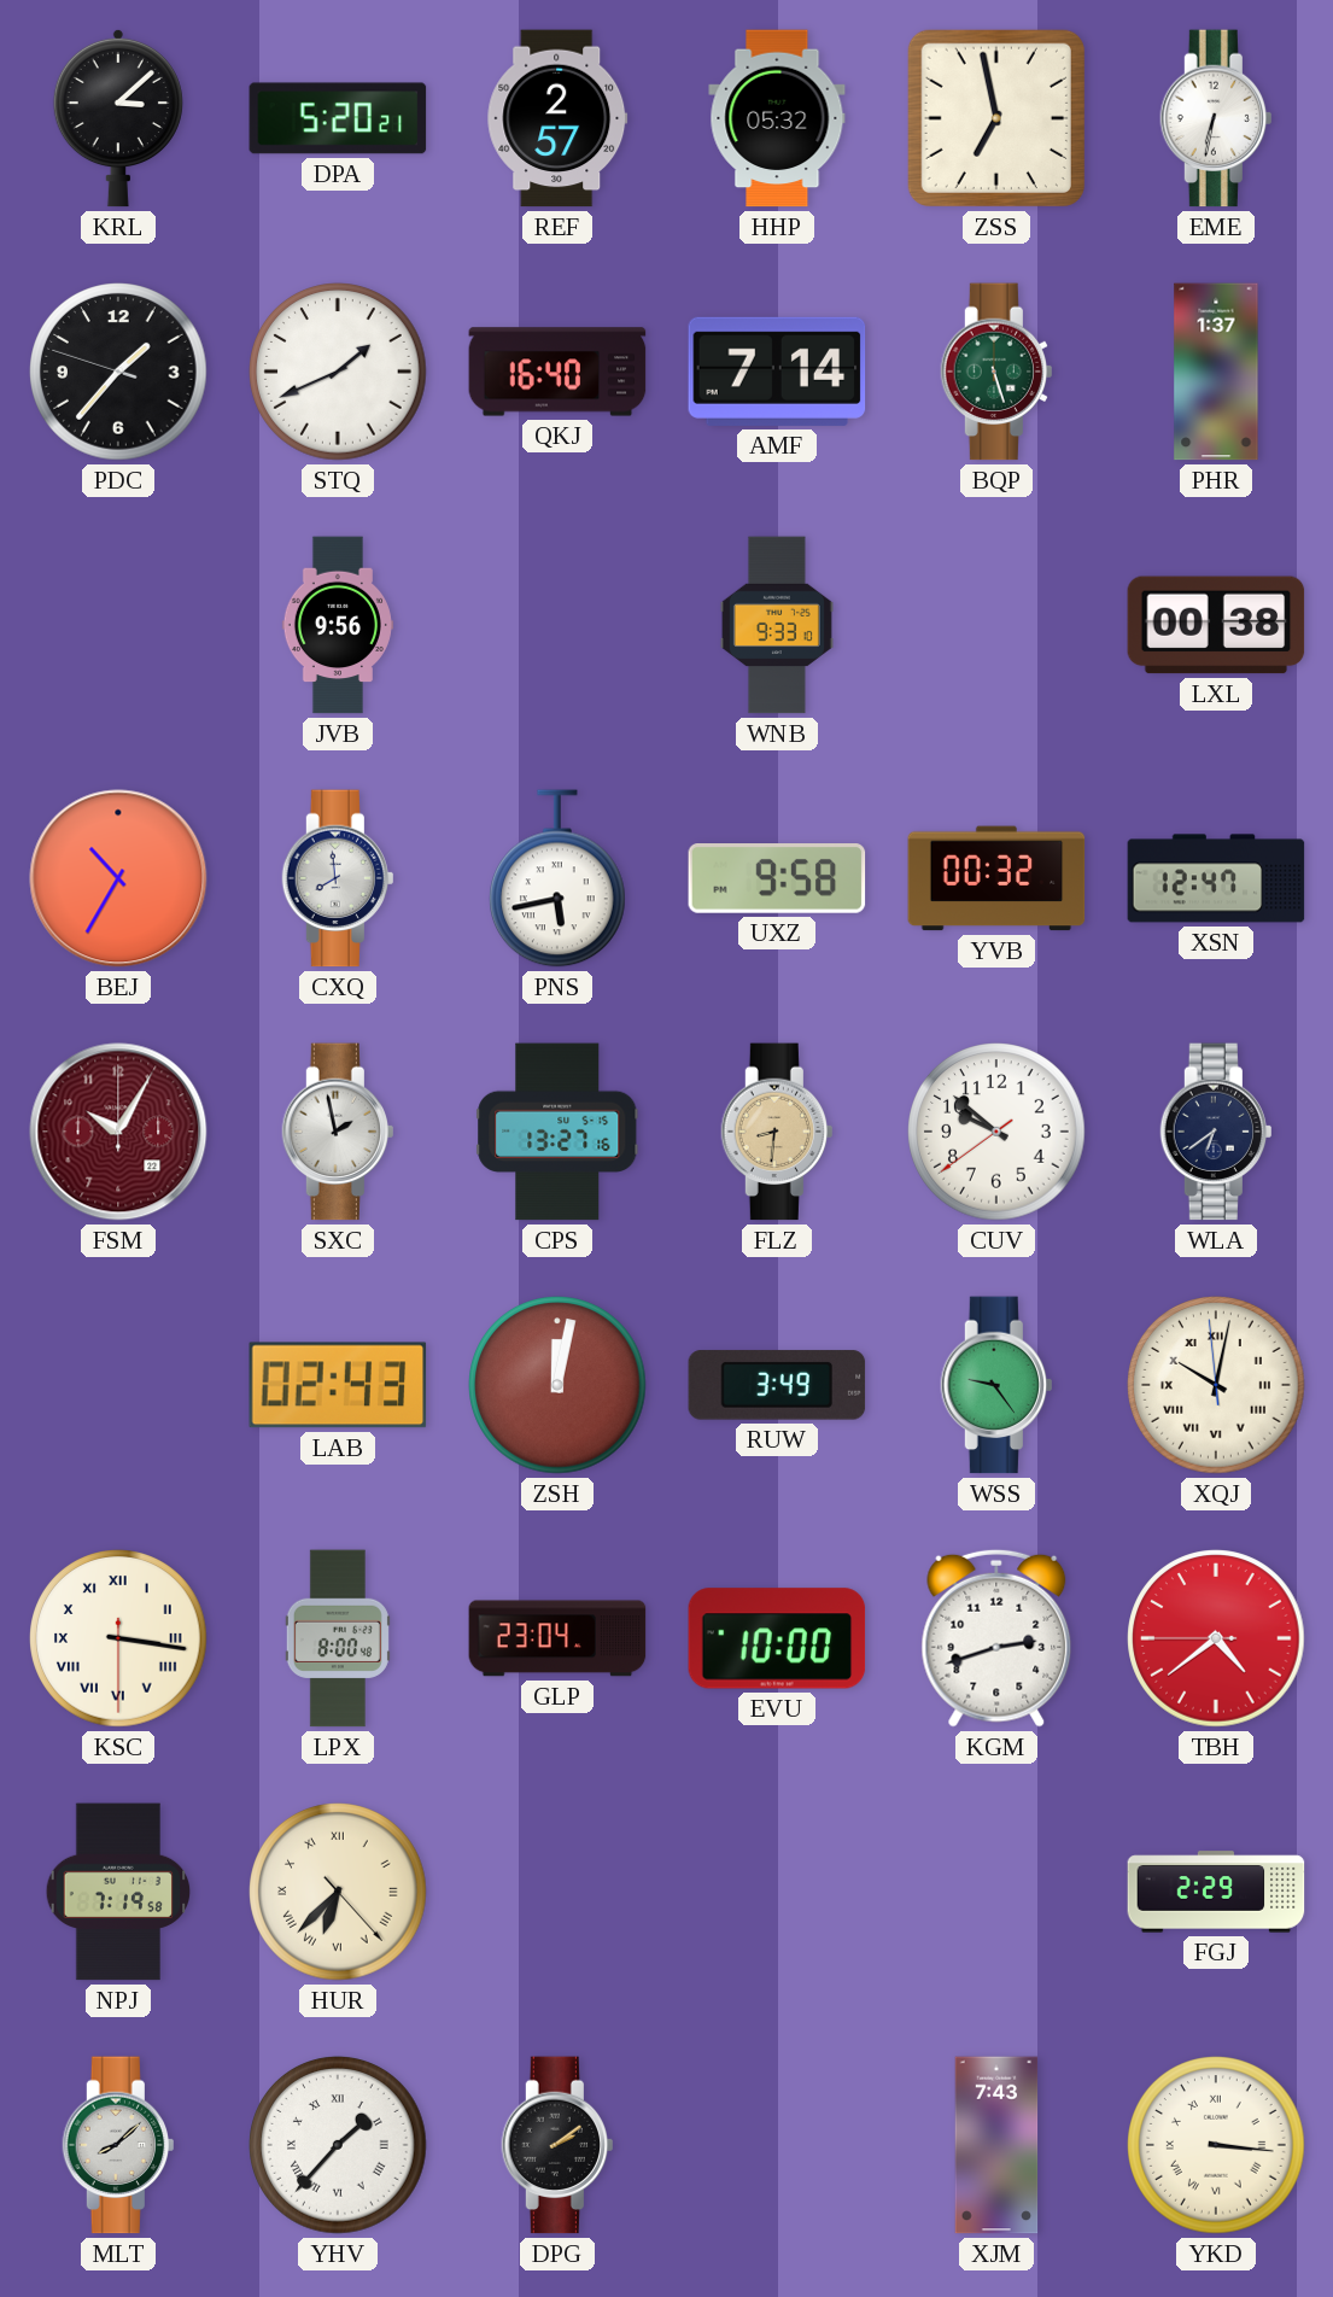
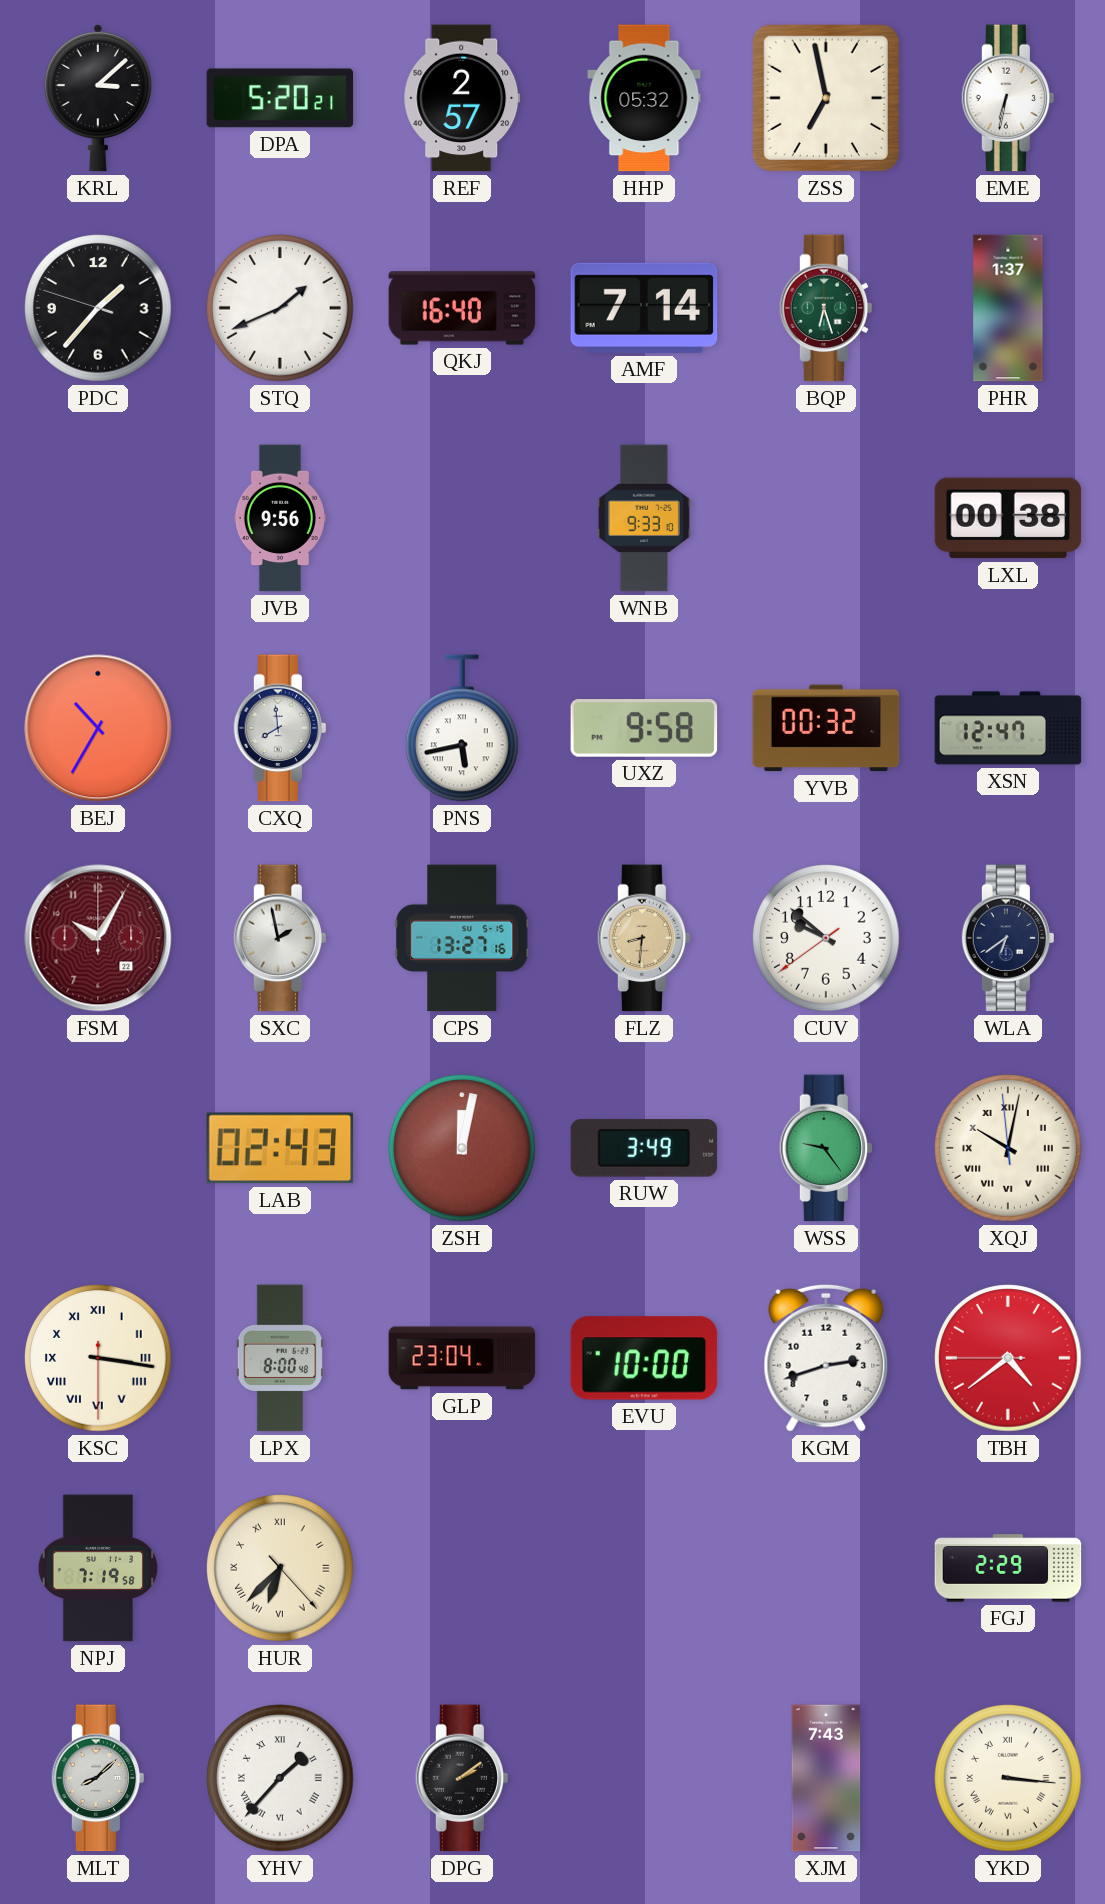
BQP: 5:27 -> 6:27
